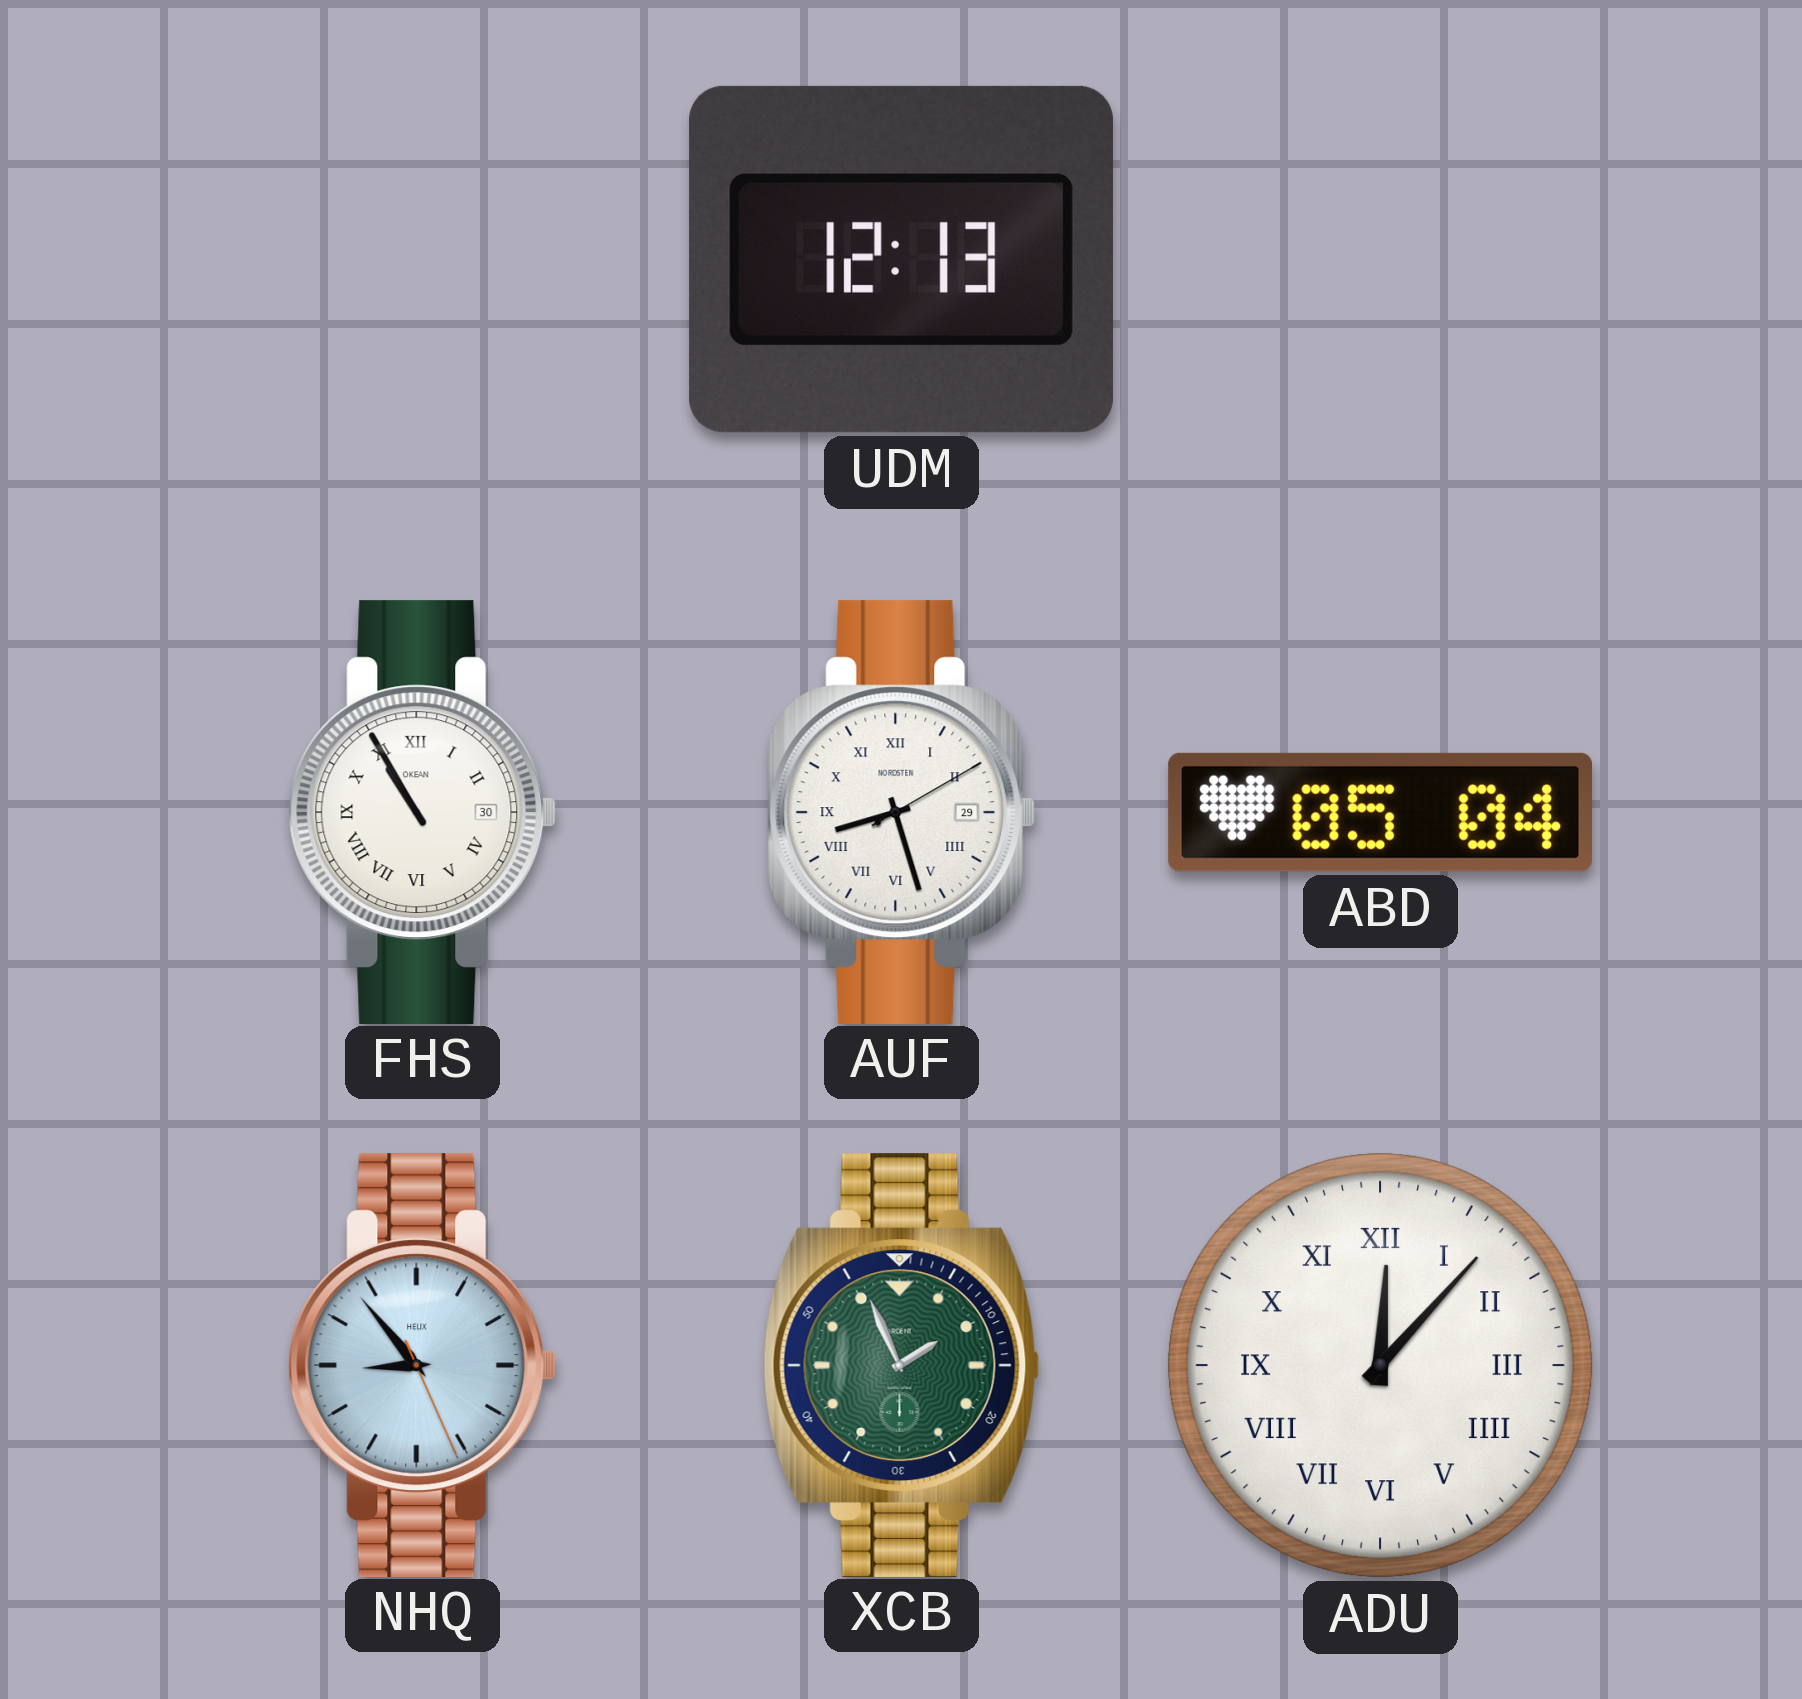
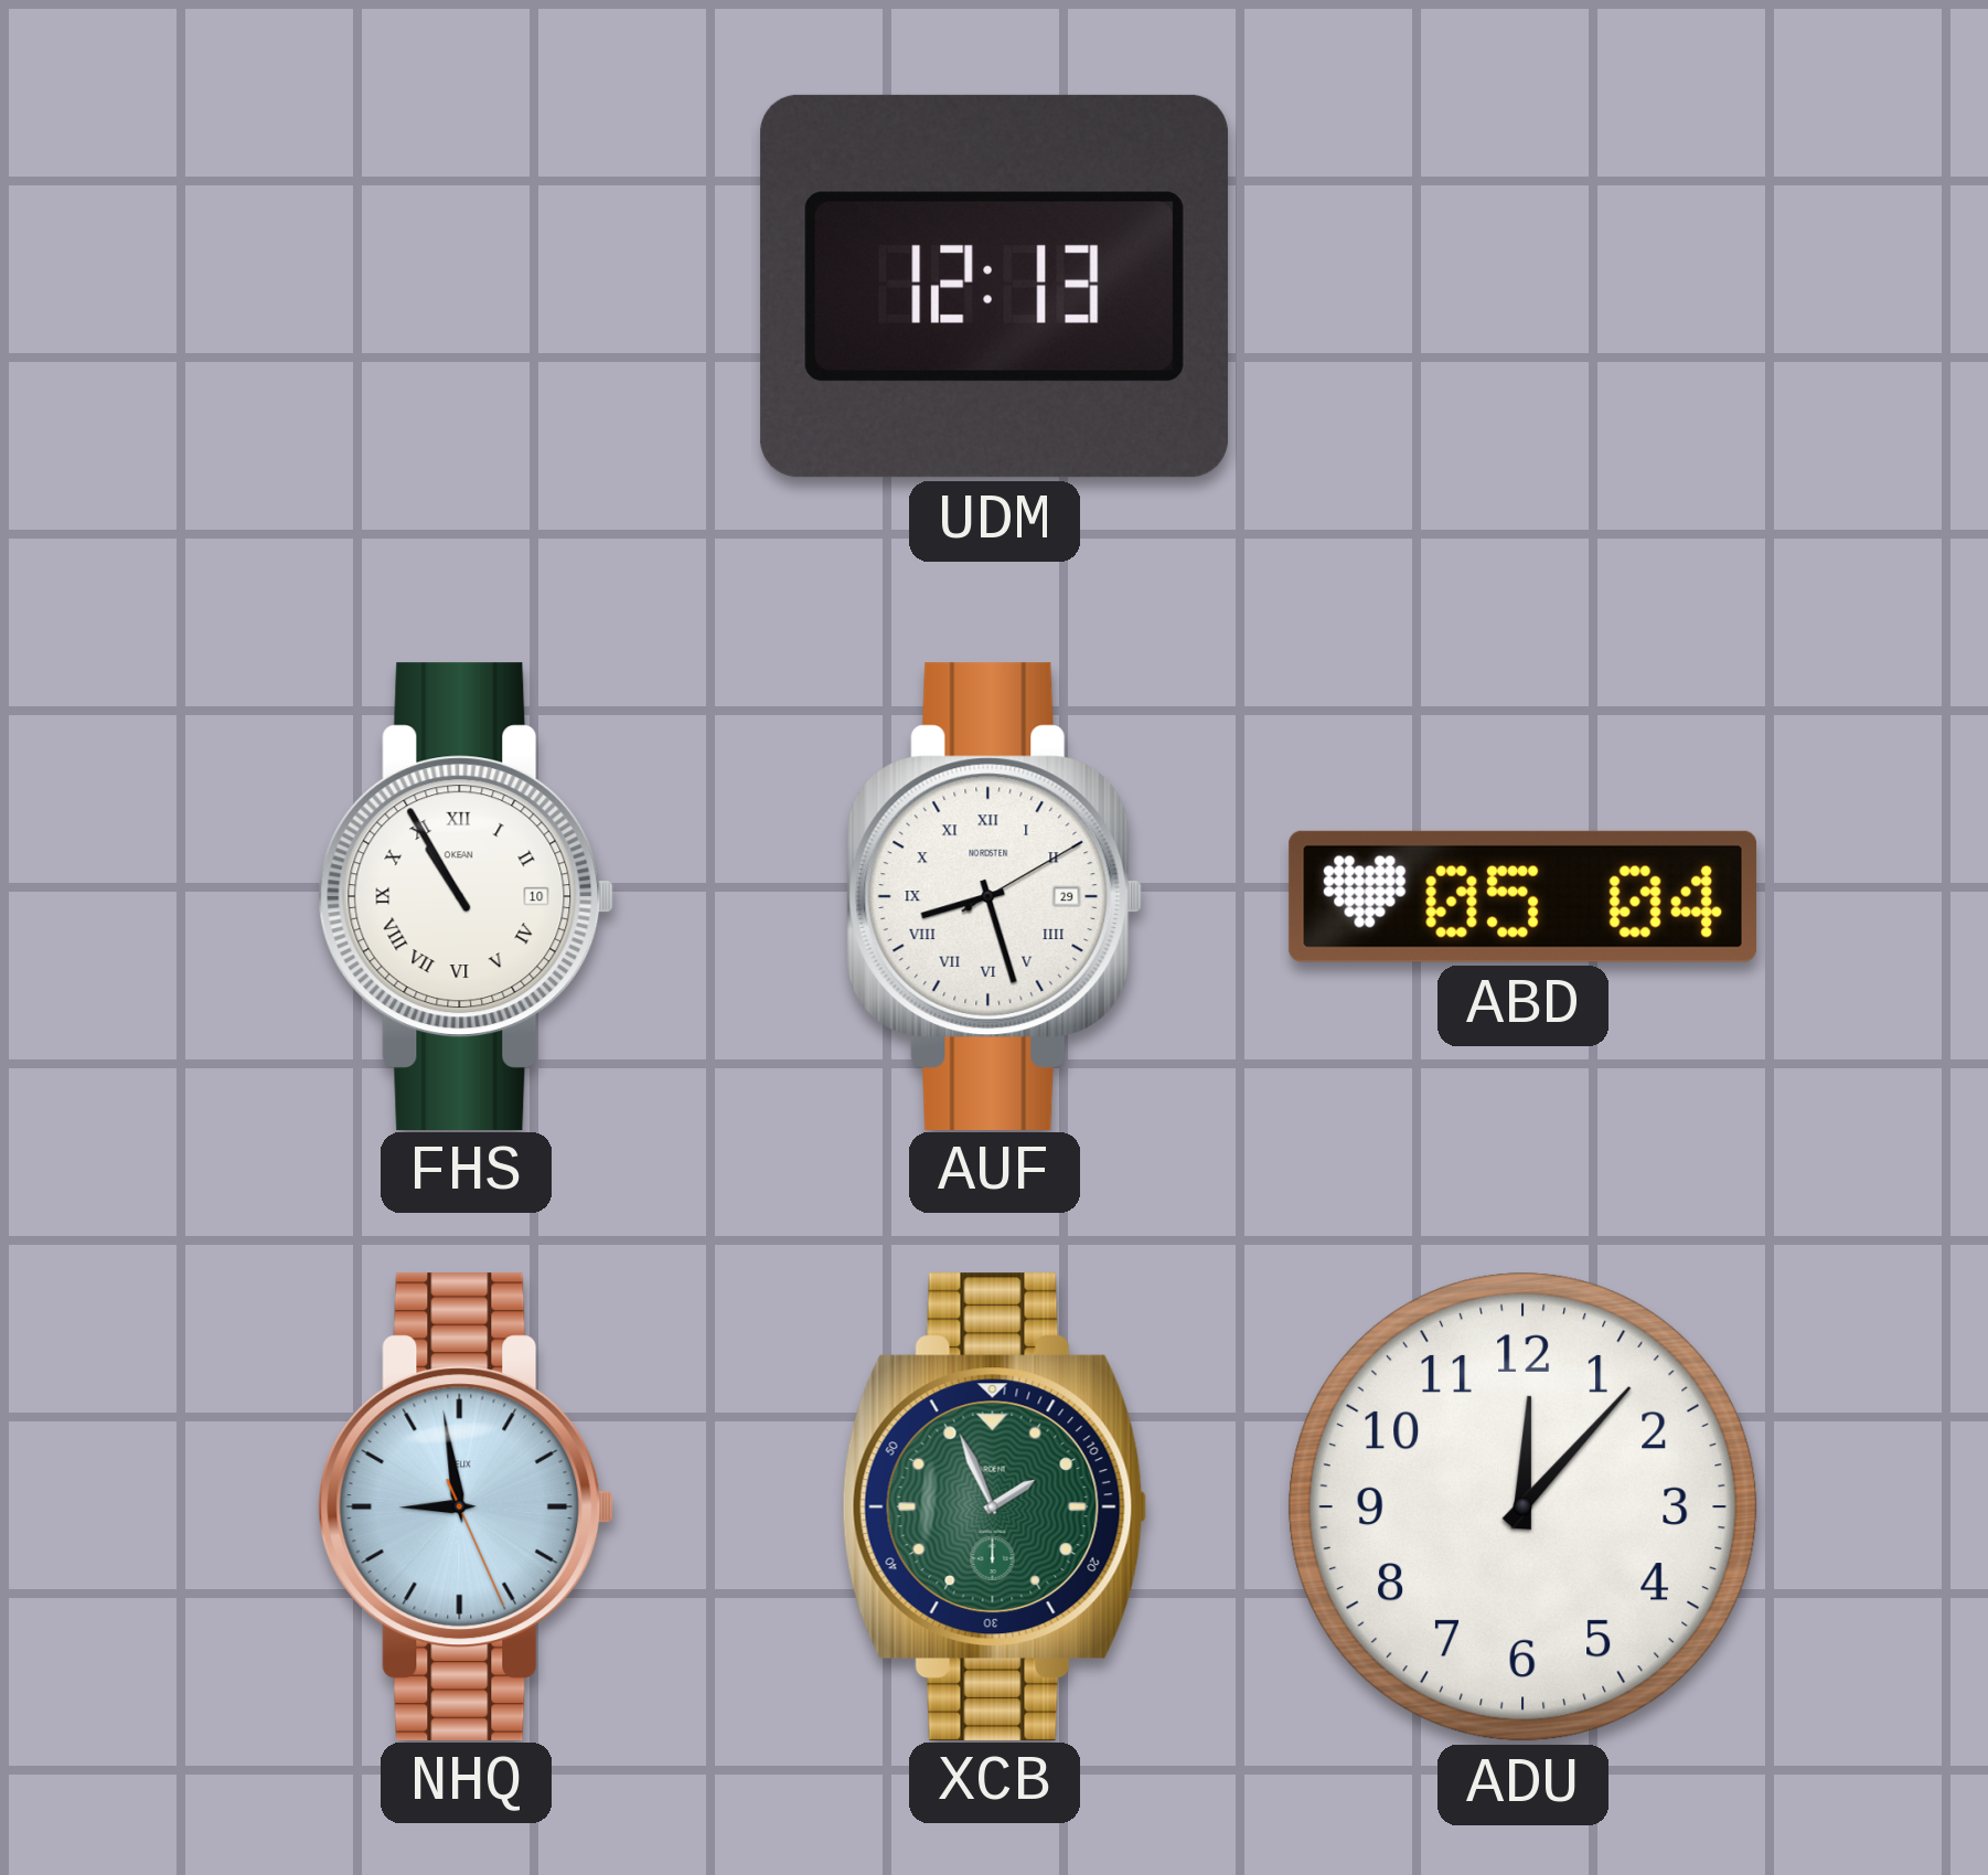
FHS date: 30 -> 10
NHQ: 8:53 -> 8:58
ADU numerals: Roman -> Arabic
